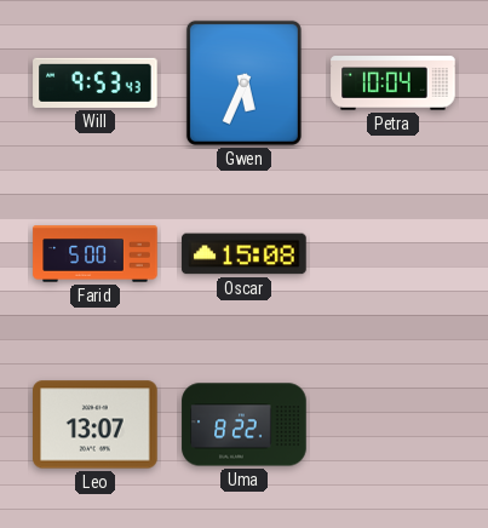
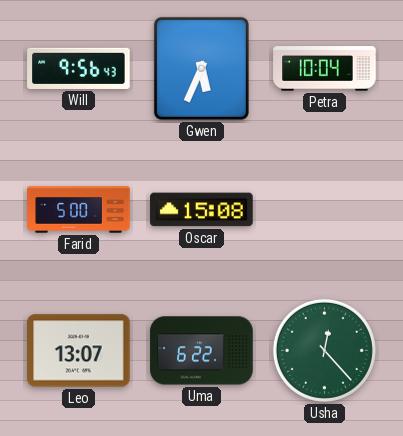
Will: 9:53 -> 9:56
Uma: 8:22 -> 6:22
Usha: none -> 12:23
